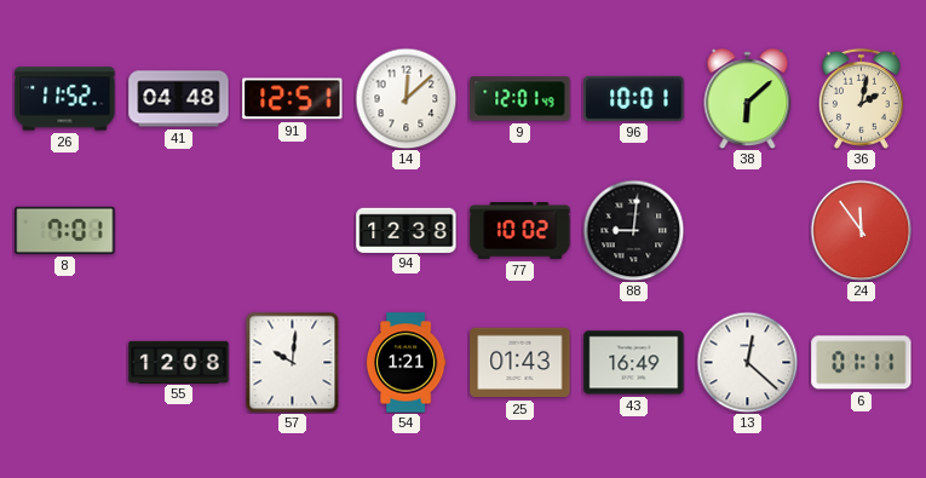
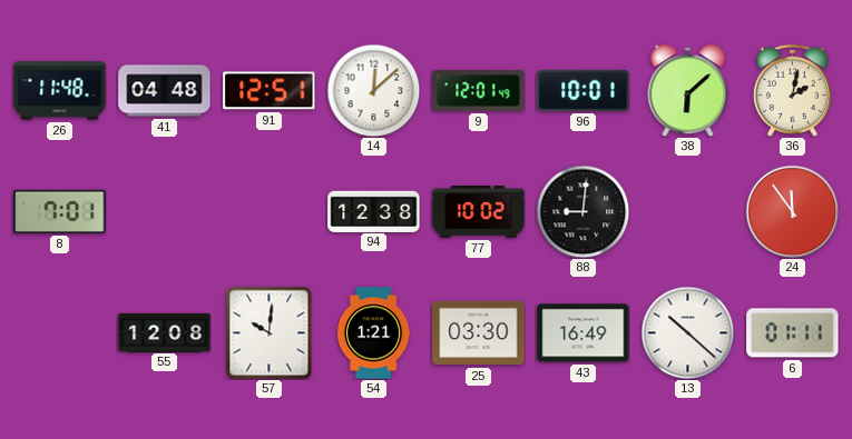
26: 11:52 -> 11:48
25: 01:43 -> 03:30
13: 12:22 -> 10:22
